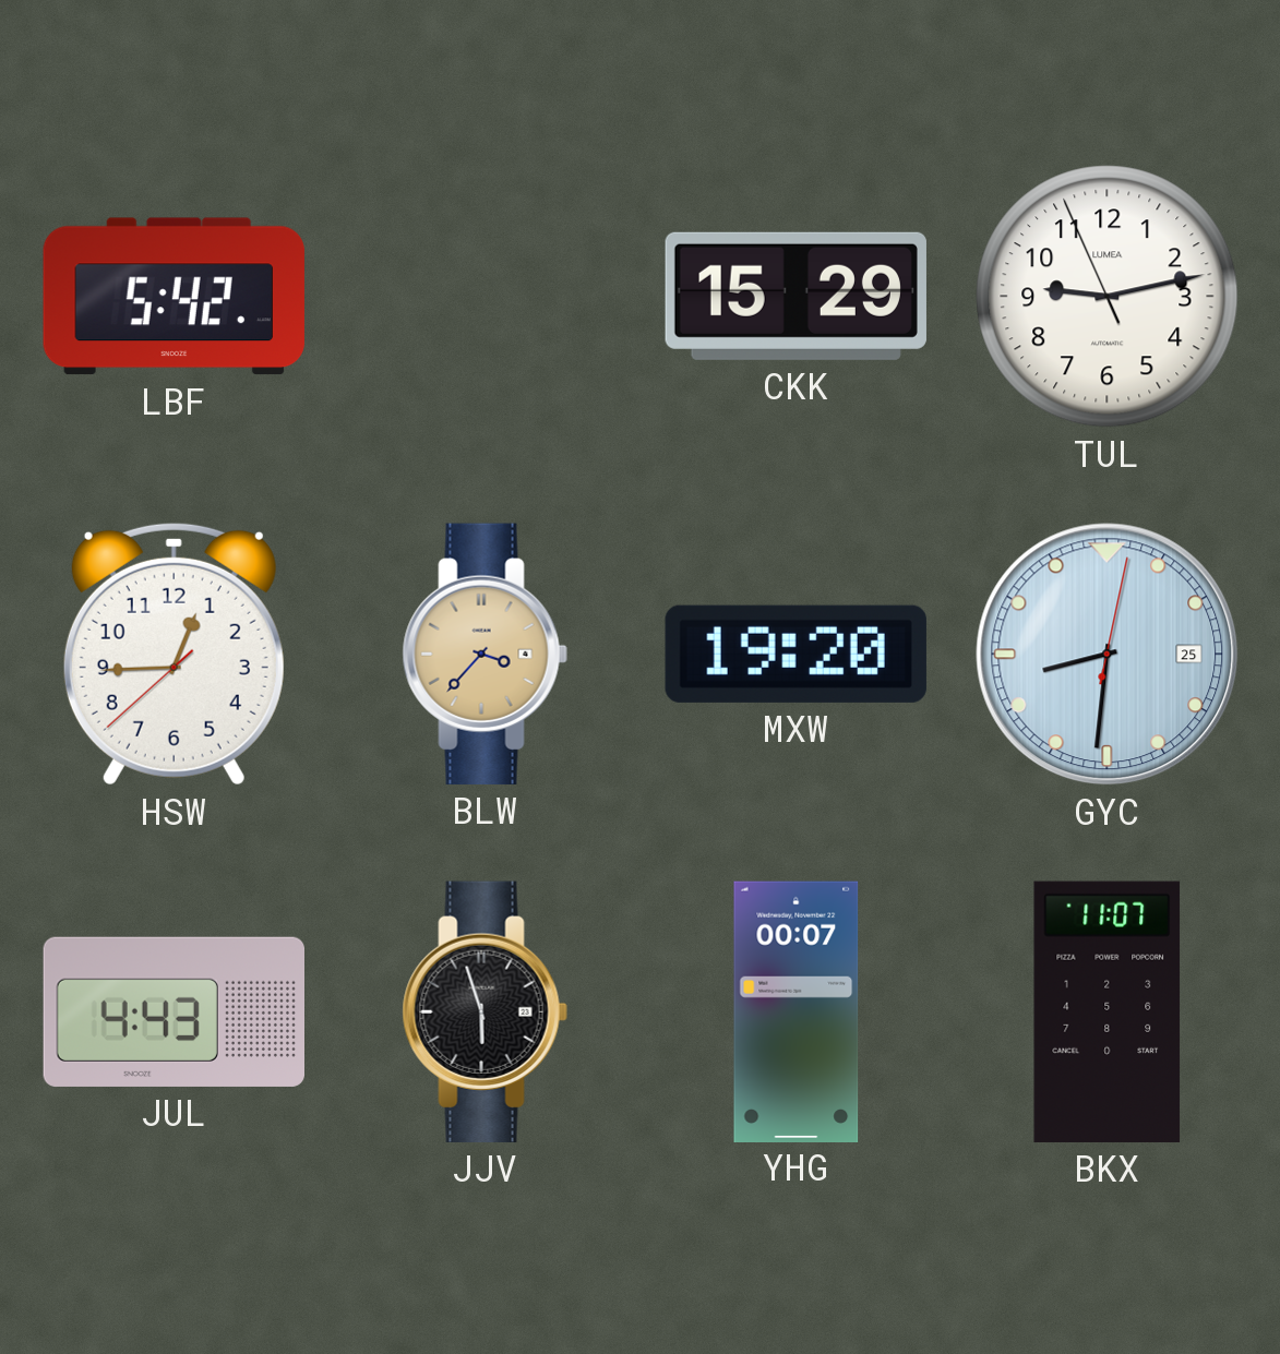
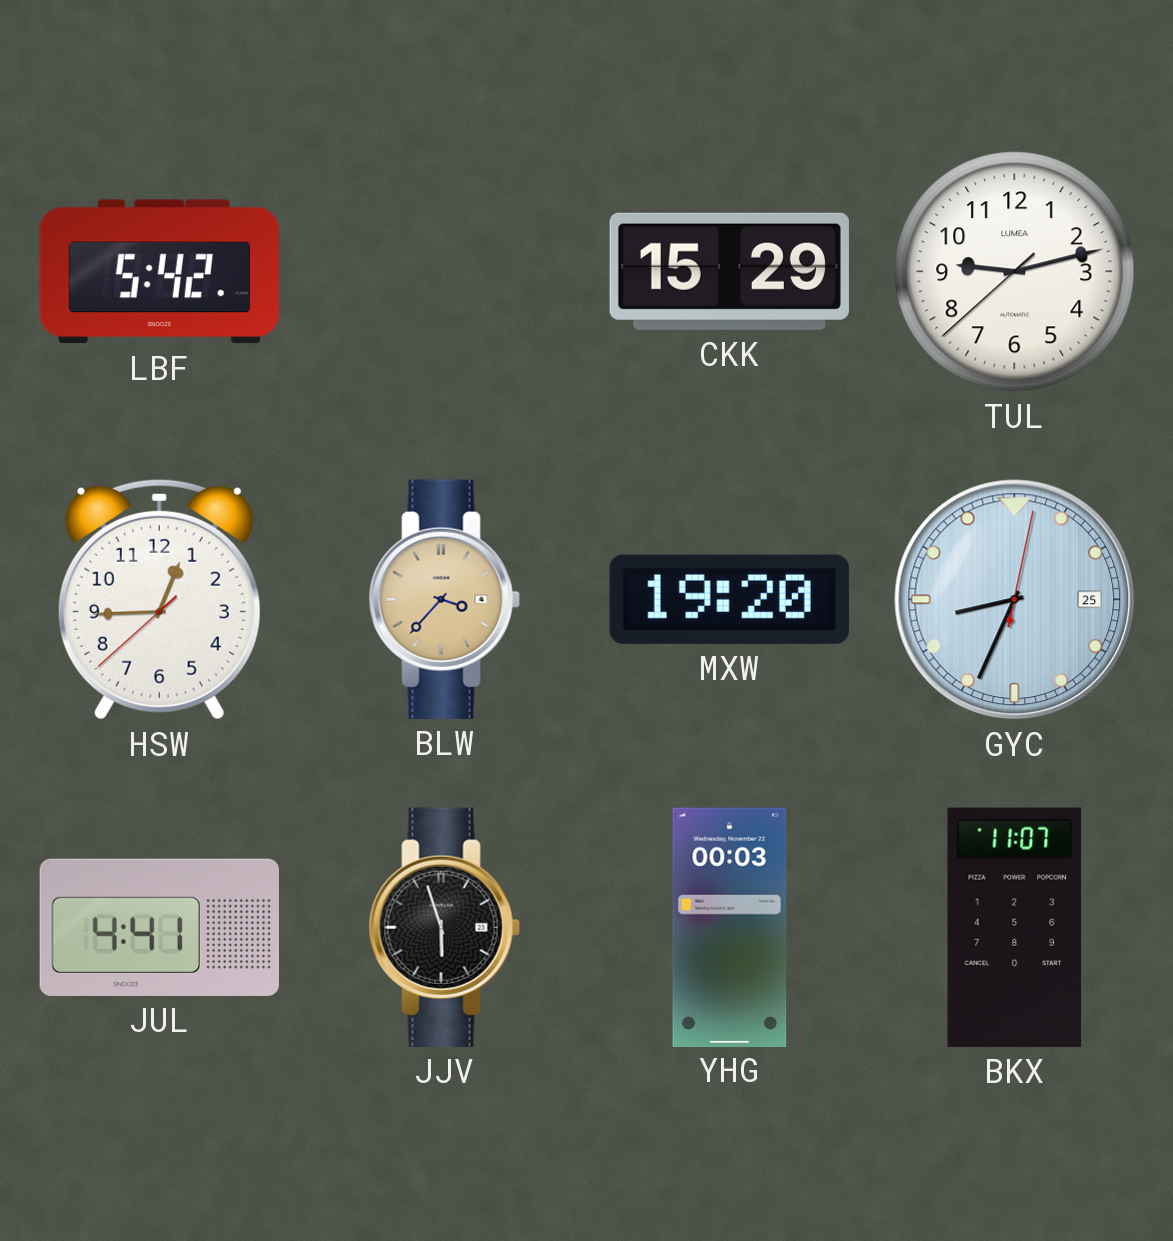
TUL: 9:12:56 -> 9:12:38
GYC: 8:31 -> 8:34
JUL: 4:43 -> 4:41
YHG: 00:07 -> 00:03
